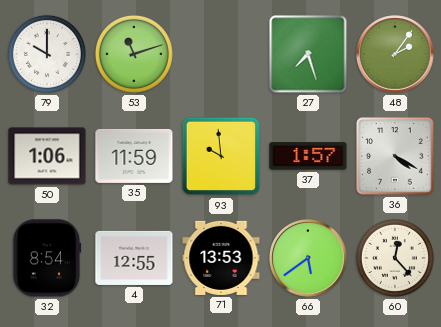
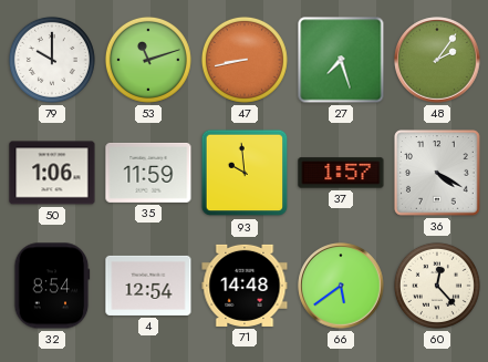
47: none -> 8:43
4: 12:55 -> 12:54
71: 13:53 -> 14:48
